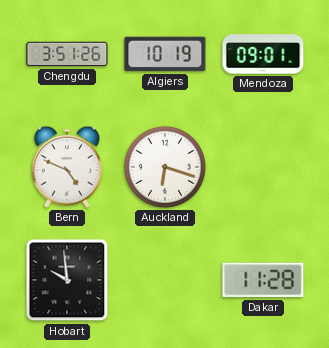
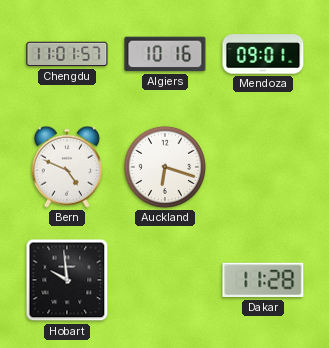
Chengdu: 3:51 -> 11:01
Algiers: 10:19 -> 10:16
